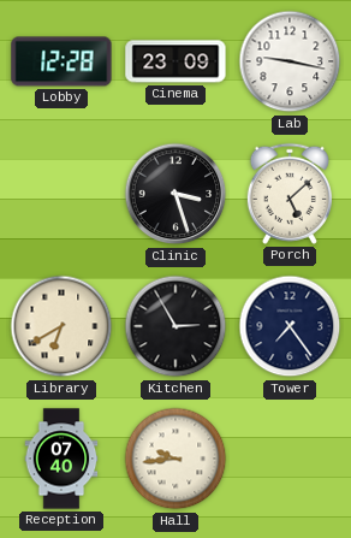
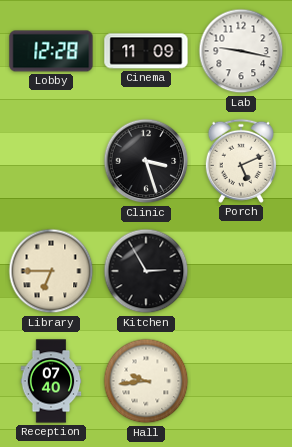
Cinema: 23:09 -> 11:09
Porch: 5:08 -> 5:11
Library: 6:40 -> 6:45
Tower: 7:24 -> none
